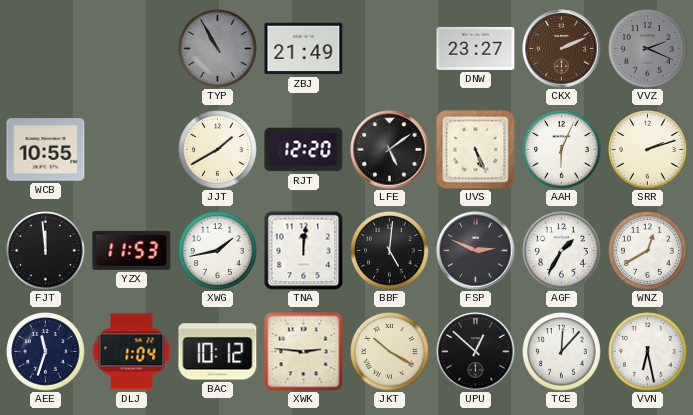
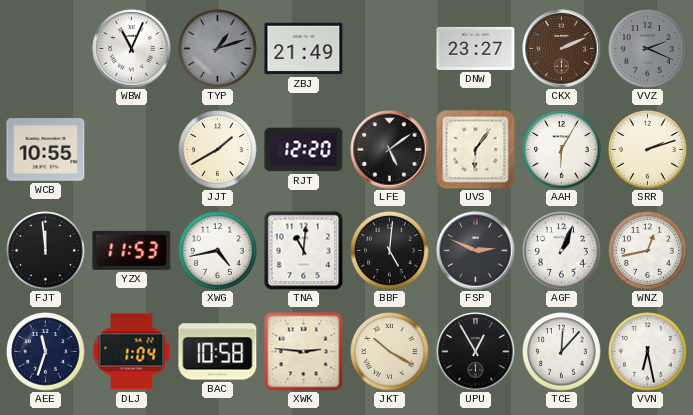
WBW: none -> 11:04
TYP: 10:55 -> 1:12
UVS: 5:26 -> 6:06
AAH: 6:04 -> 6:05
XWG: 1:43 -> 4:43
TNA: 12:01 -> 11:01
AGF: 1:35 -> 1:04
WNZ: 12:40 -> 12:43
BAC: 10:12 -> 10:58
UPU: 12:52 -> 12:55
